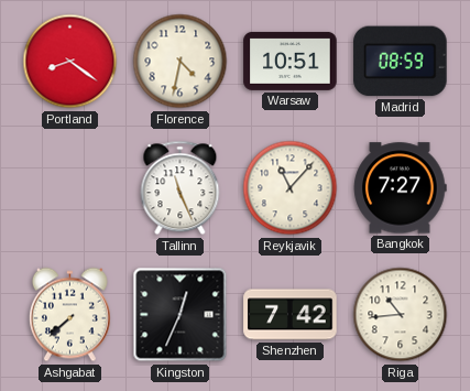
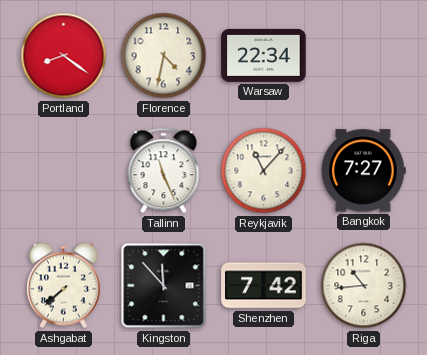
Warsaw: 10:51 -> 22:34
Madrid: 08:59 -> none
Kingston: 12:34 -> 11:53
